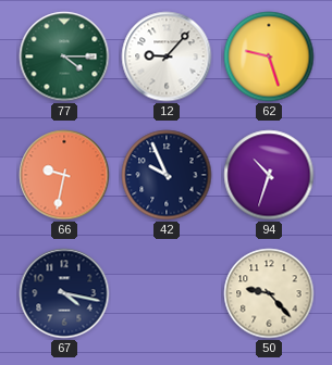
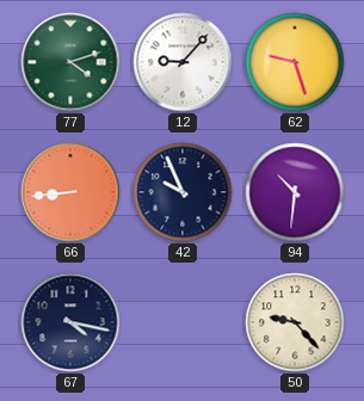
77: 4:15 -> 4:12
66: 9:32 -> 8:44
94: 10:33 -> 10:31
